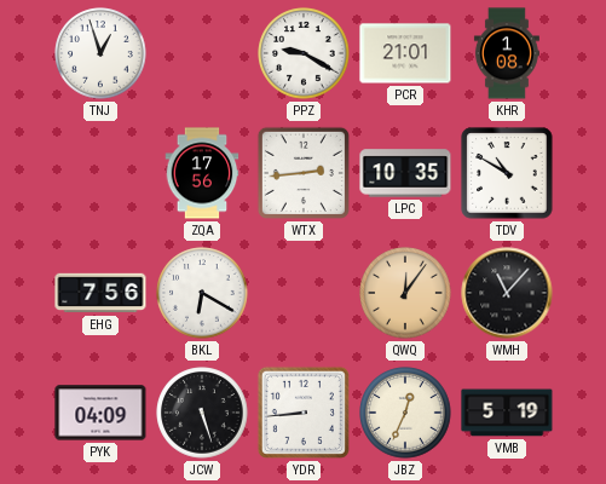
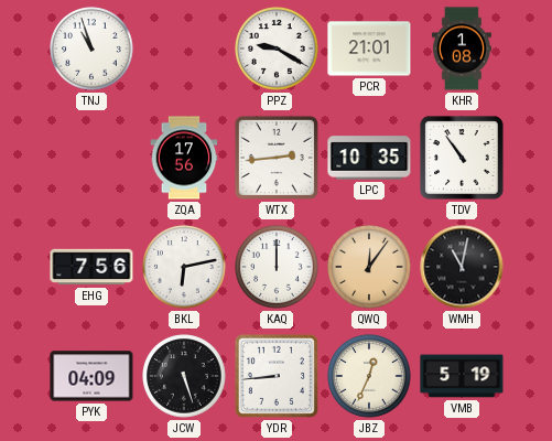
TNJ: 12:57 -> 10:57
TDV: 10:50 -> 10:54
BKL: 6:20 -> 6:13
KAQ: none -> 12:00
WMH: 11:07 -> 11:02
